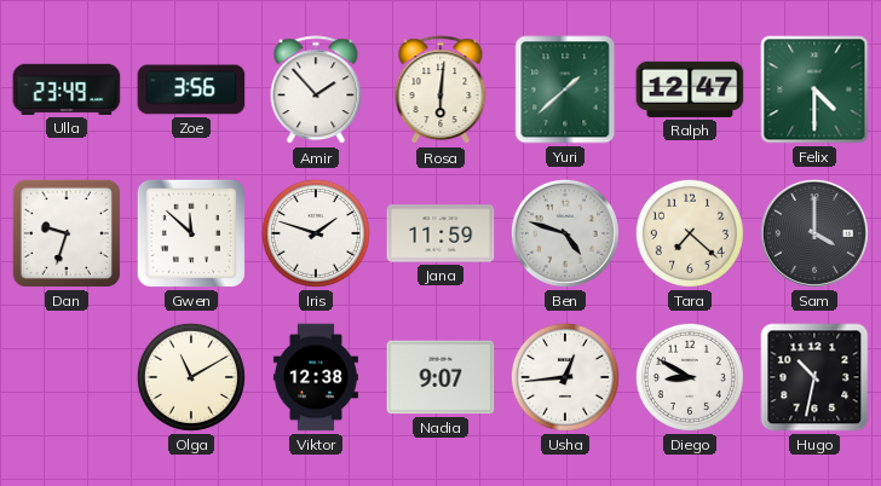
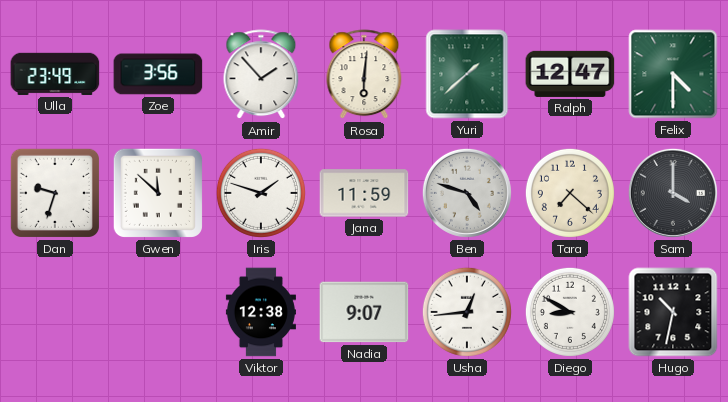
Olga: 11:10 -> none
